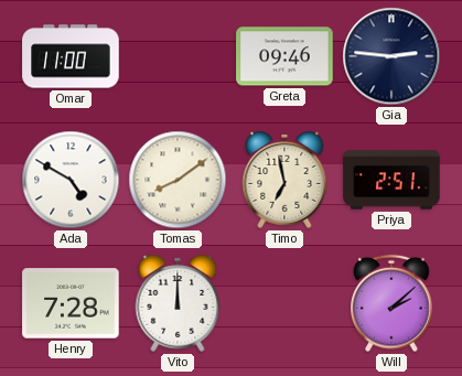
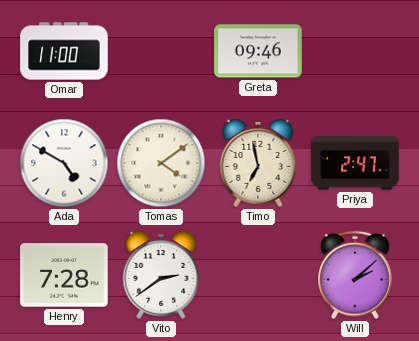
Gia: 2:46 -> none
Tomas: 8:09 -> 4:09
Priya: 2:51 -> 2:47
Vito: 12:00 -> 2:39
